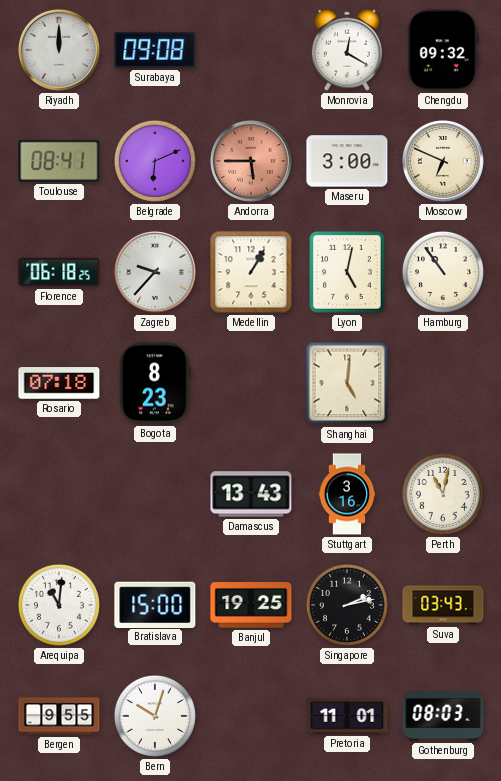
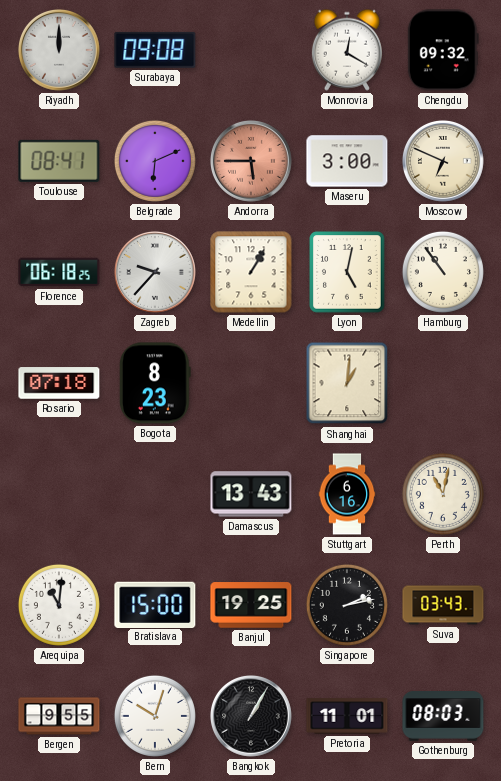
Shanghai: 5:01 -> 1:01
Stuttgart: 3:16 -> 6:16
Bangkok: none -> 1:05
